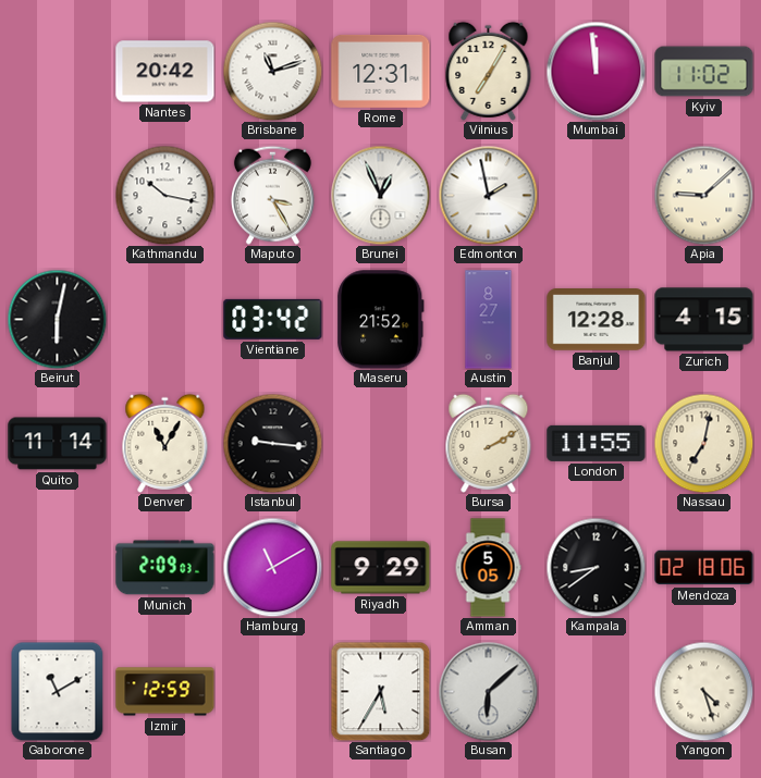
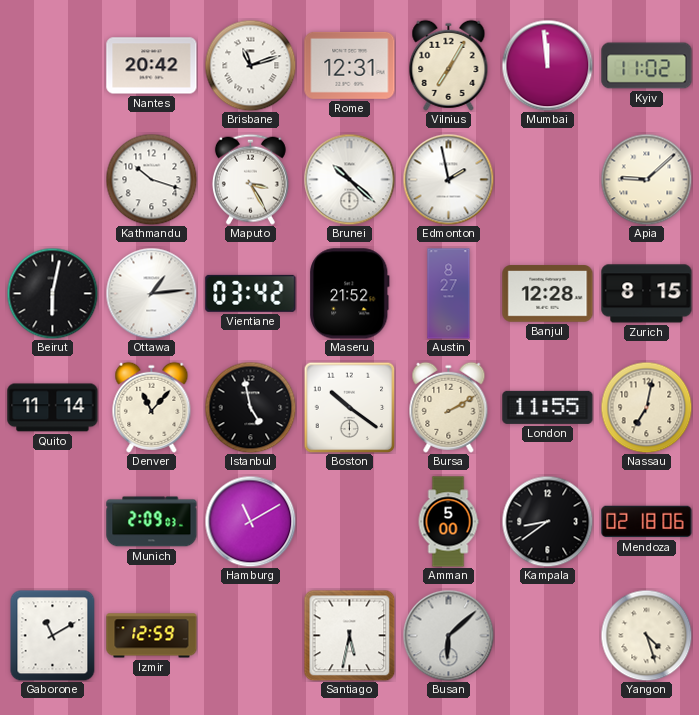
Kathmandu: 10:17 -> 10:18
Brunei: 12:56 -> 10:22
Ottawa: none -> 1:14
Zurich: 4:15 -> 8:15
Denver: 11:05 -> 11:07
Istanbul: 9:16 -> 4:58
Boston: none -> 10:21
Riyadh: 9:29 -> none
Amman: 5:05 -> 5:00
Santiago: 5:35 -> 5:32
